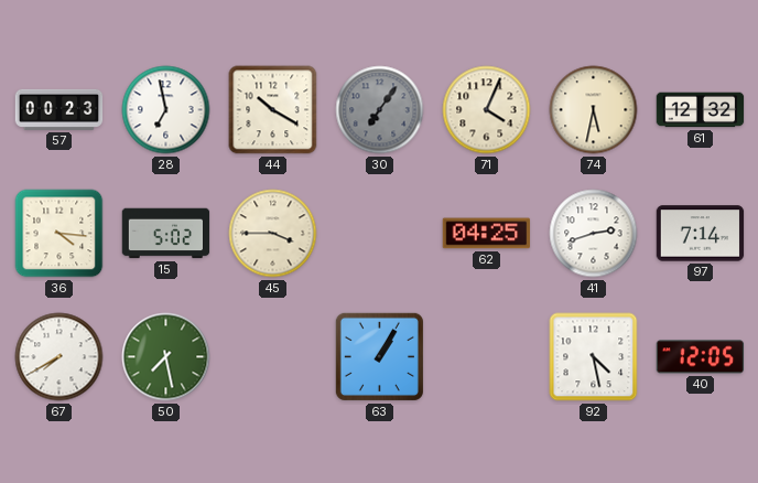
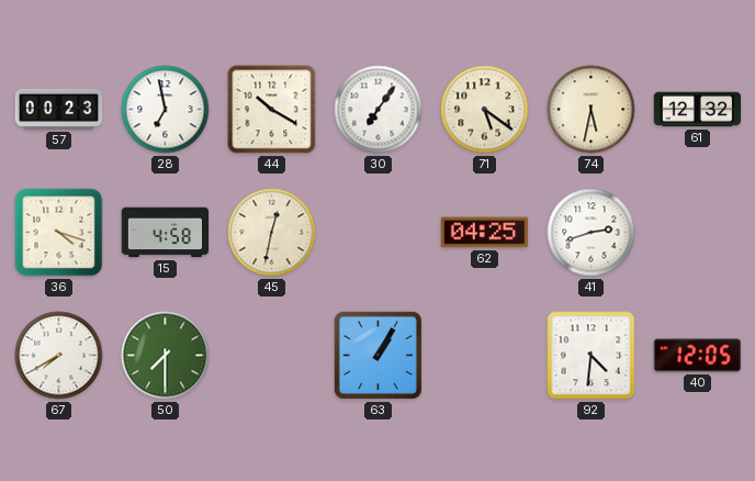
30 dial: grey -> white
71: 4:04 -> 5:21
36: 4:16 -> 4:18
15: 5:02 -> 4:58
45: 3:45 -> 12:32
97: 7:14 -> none
50: 7:28 -> 7:30
92: 4:28 -> 4:31
